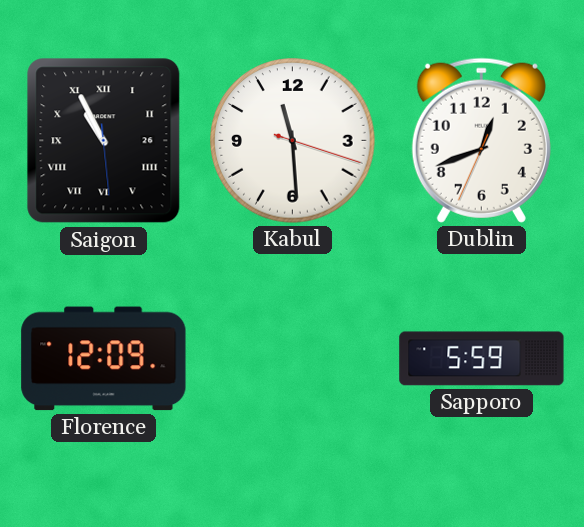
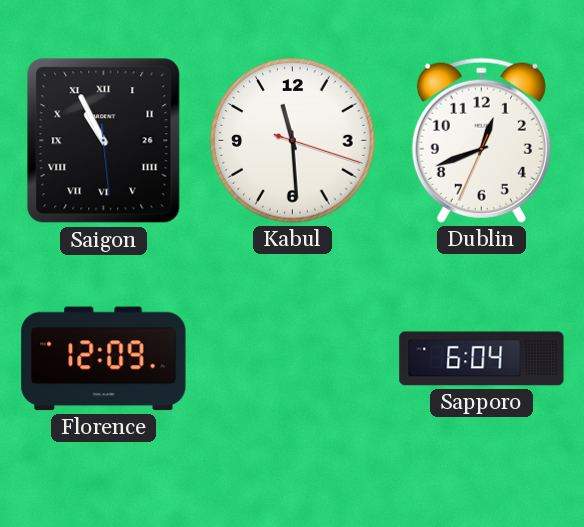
Sapporo: 5:59 -> 6:04
